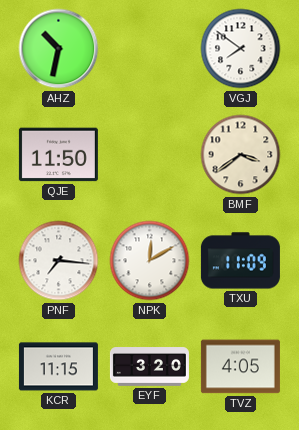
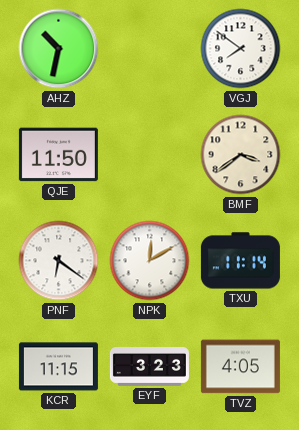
PNF: 7:16 -> 6:21
TXU: 11:09 -> 11:14
EYF: 3:20 -> 3:23
